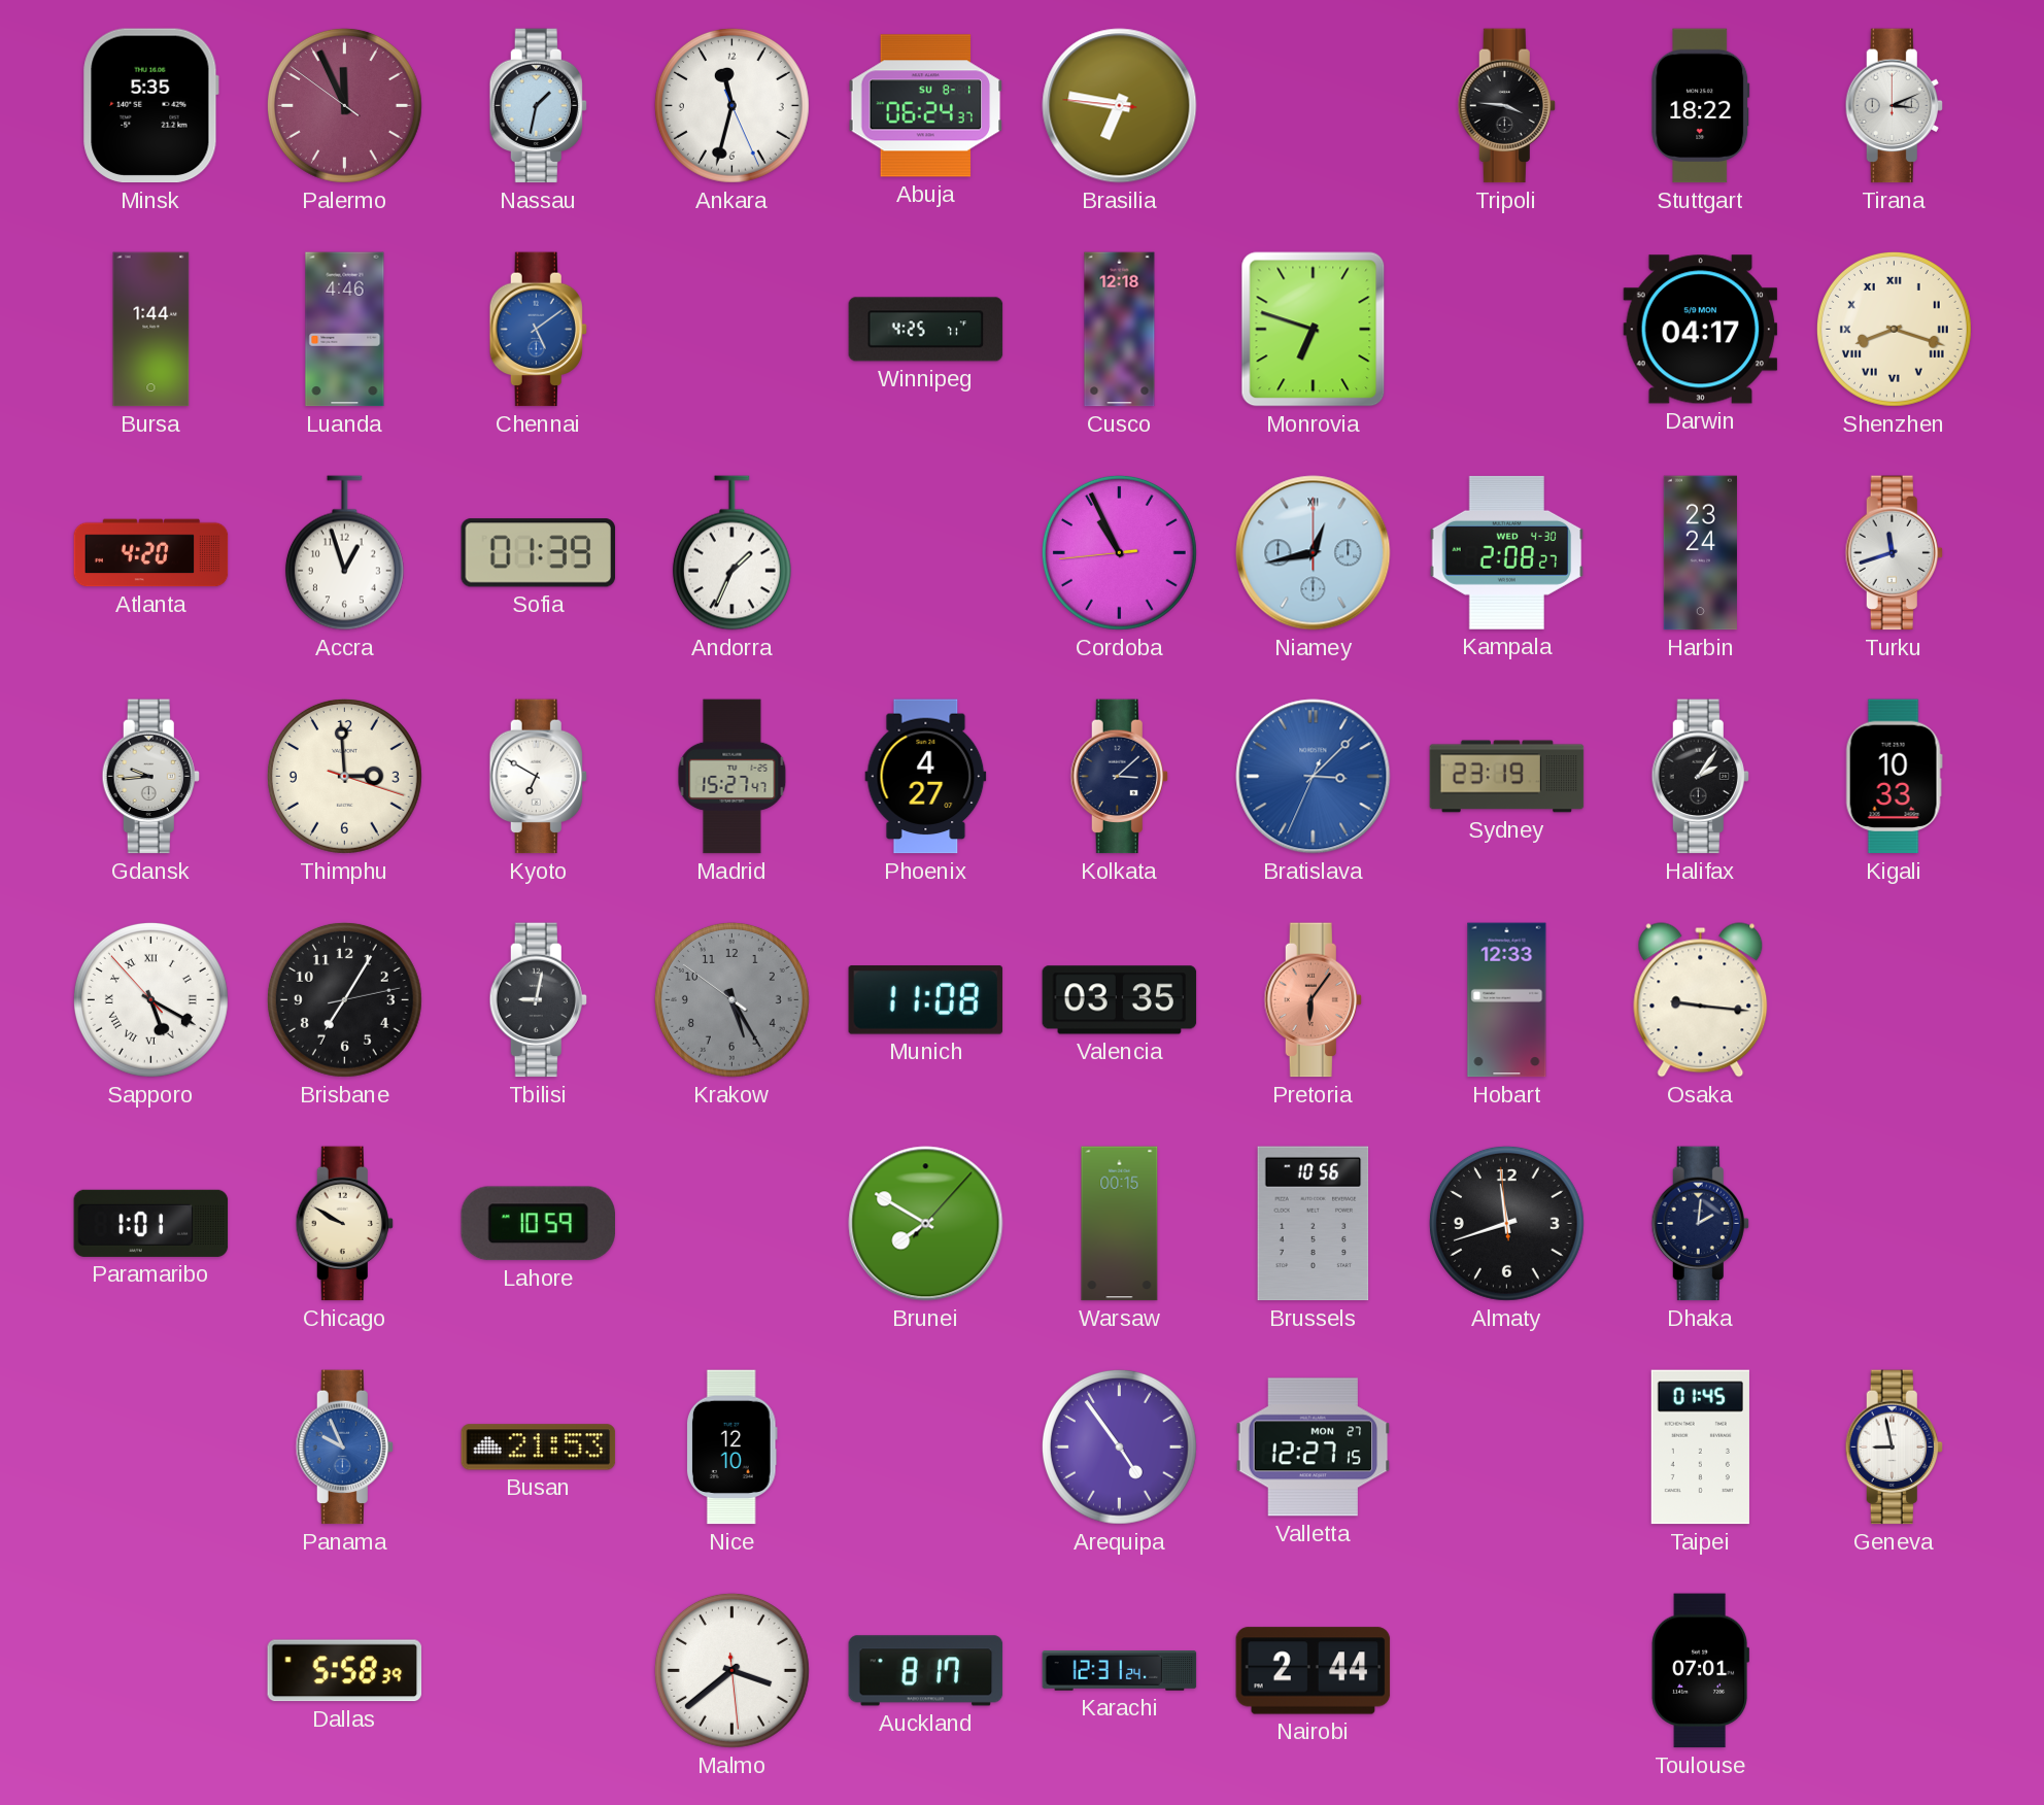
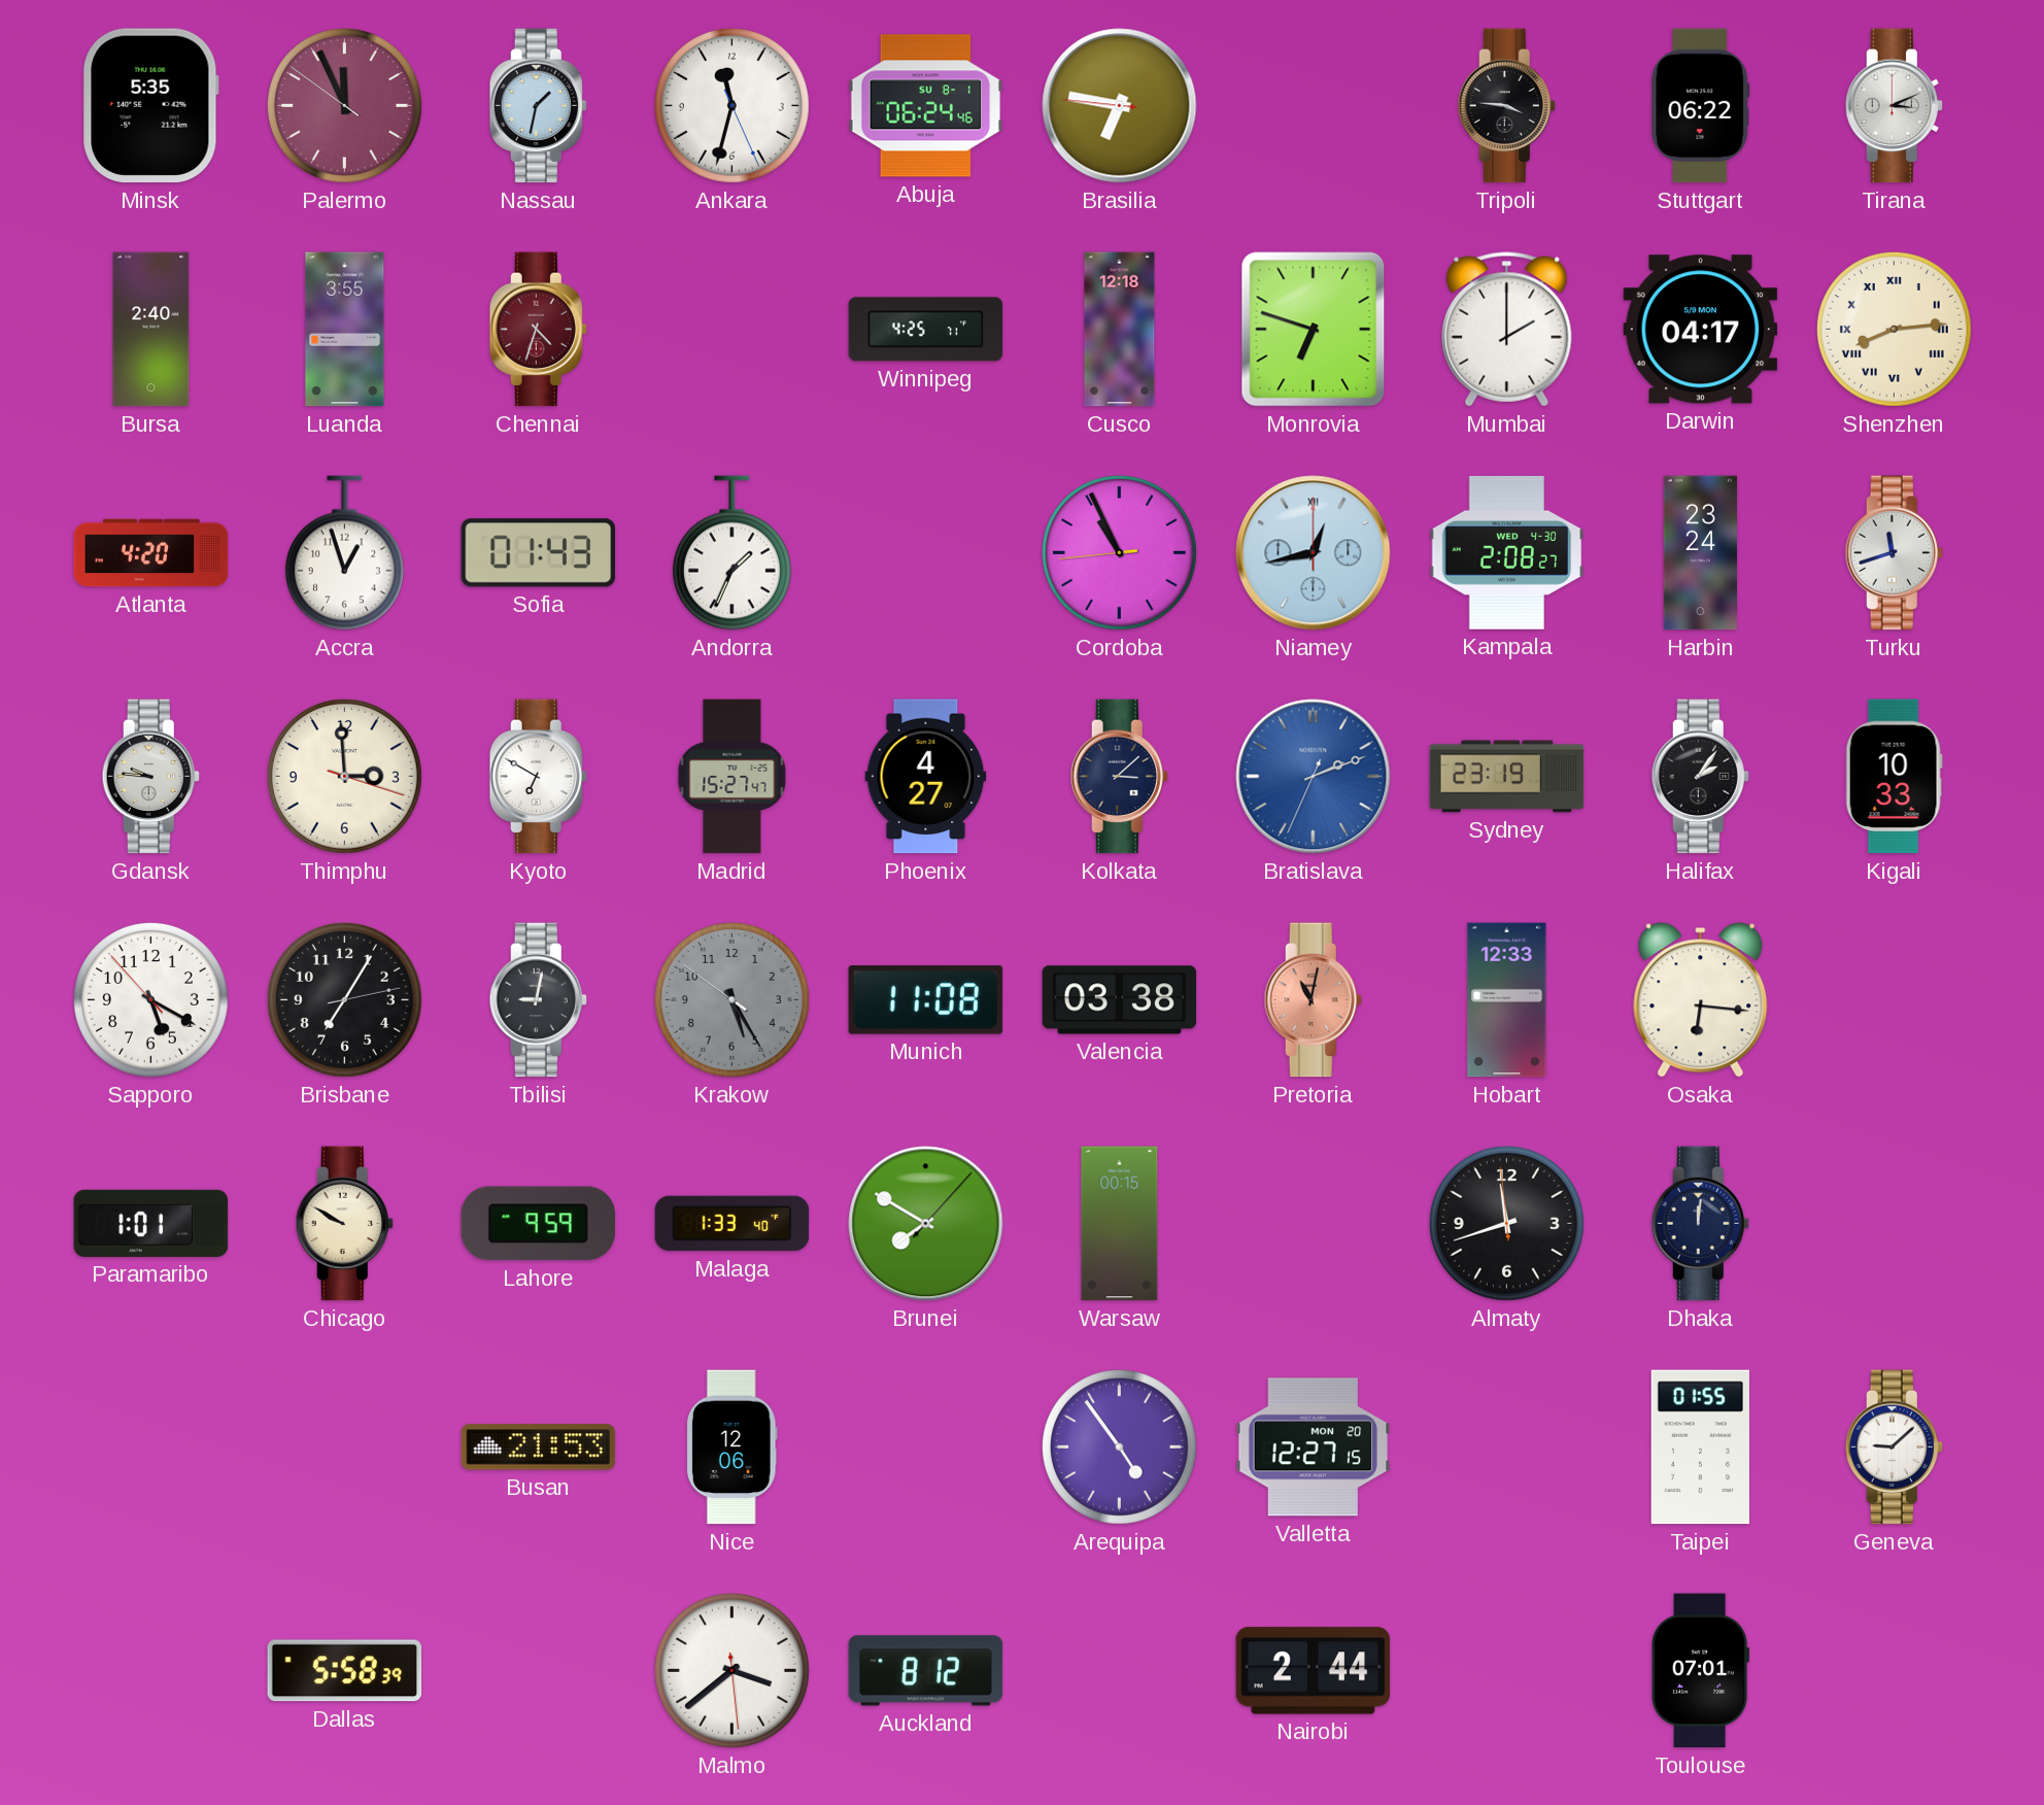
Abuja: 06:24:37 -> 06:24:46
Stuttgart: 18:22 -> 06:22
Bursa: 1:44 -> 2:40
Luanda: 4:46 -> 3:55
Chennai: 5:09 -> 4:33
Chennai dial: blue -> burgundy
Mumbai: none -> 2:00
Shenzhen: 8:18 -> 8:14
Sofia: 01:39 -> 01:43
Gdansk: 9:44 -> 9:46
Bratislava: 3:07 -> 2:11
Sapporo numerals: Roman -> Arabic
Valencia: 03:35 -> 03:38
Pretoria: 6:06 -> 11:02
Osaka: 9:16 -> 6:16
Lahore: 10:59 -> 9:59
Malaga: none -> 1:33
Brussels: 10:56 -> none
Dhaka: 2:01 -> 12:01
Panama: 9:56 -> none
Nice: 12:10 -> 12:06
Valletta date: MON 27 -> MON 20
Taipei: 01:45 -> 01:55
Geneva: 8:58 -> 9:08
Auckland: 8:17 -> 8:12
Karachi: 12:31 -> none
